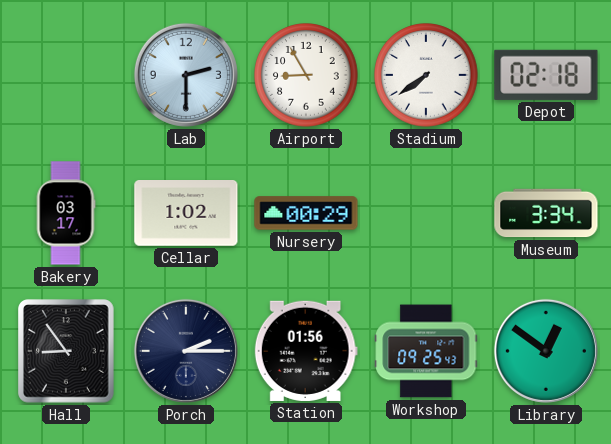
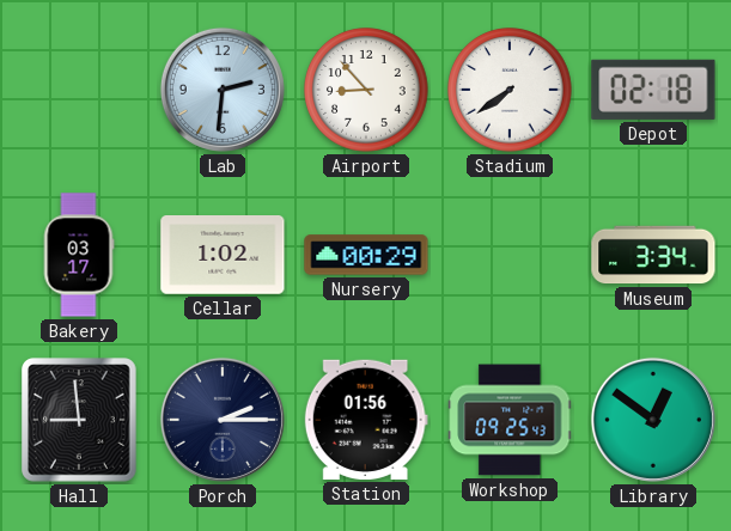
Lab: 2:30 -> 2:31
Airport: 8:55 -> 8:53
Hall: 8:54 -> 8:59
